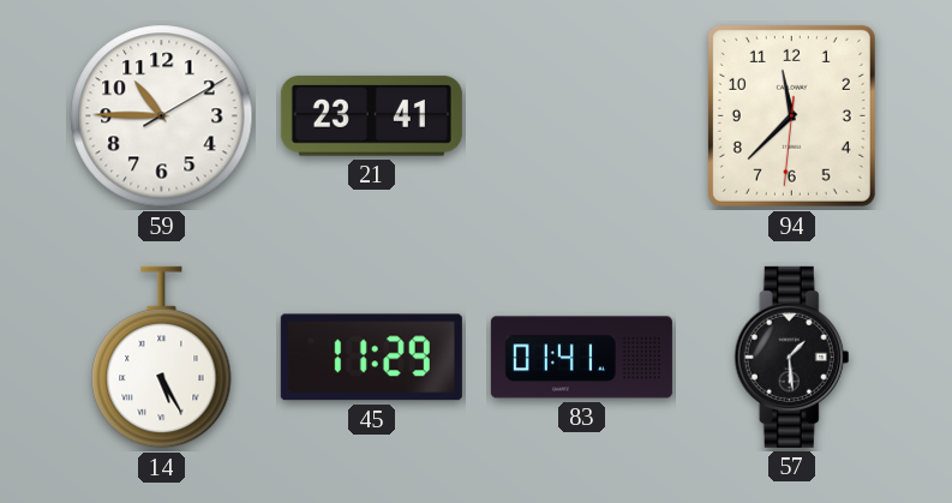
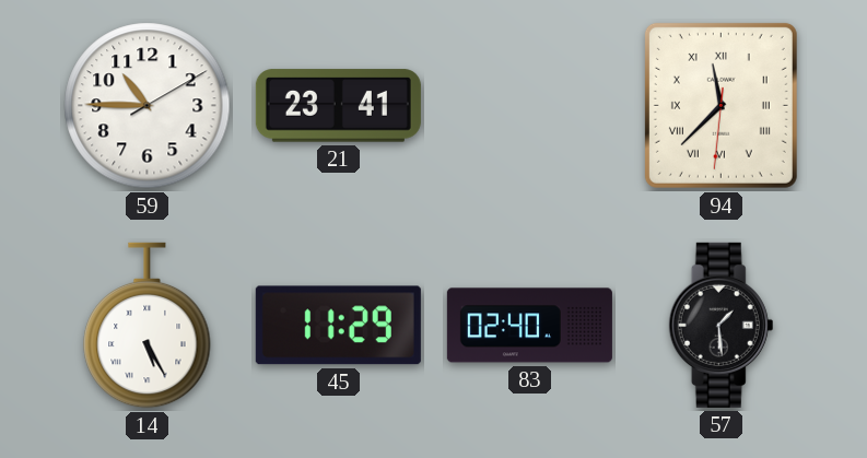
94 numerals: Arabic -> Roman
83: 01:41 -> 02:40
